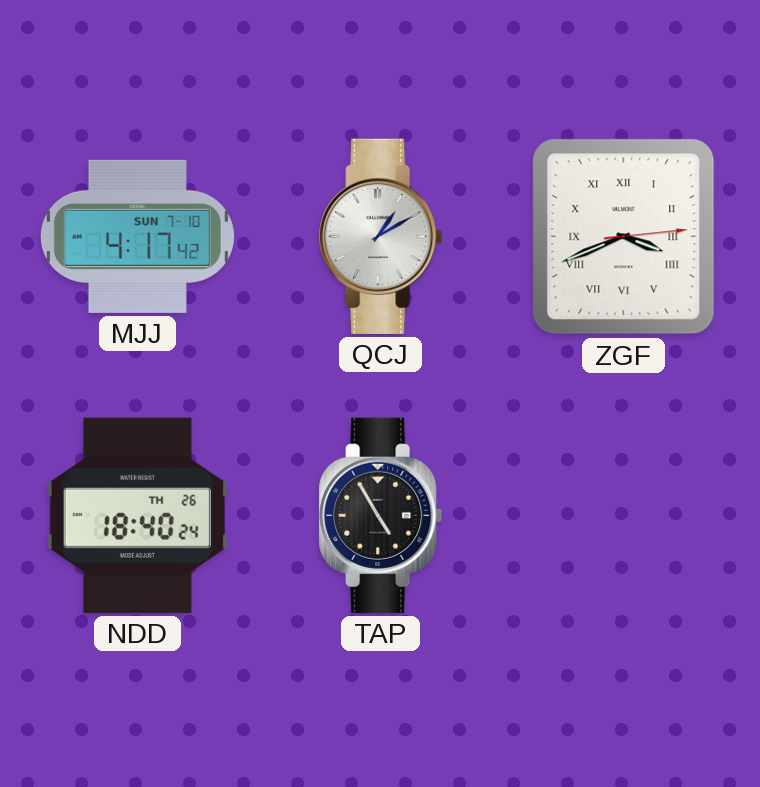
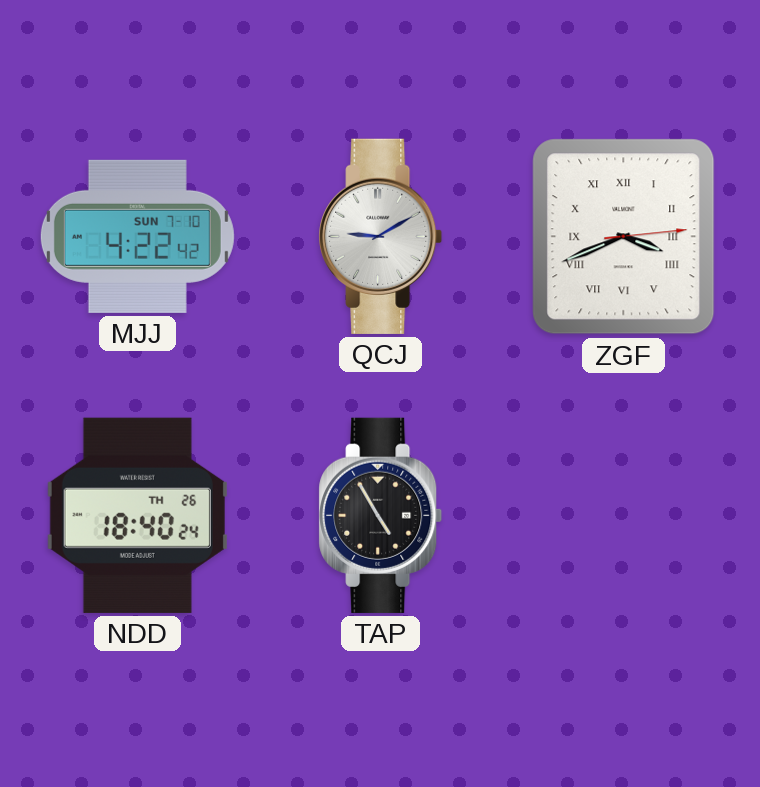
MJJ: 4:17 -> 4:22
QCJ: 1:10 -> 9:10
